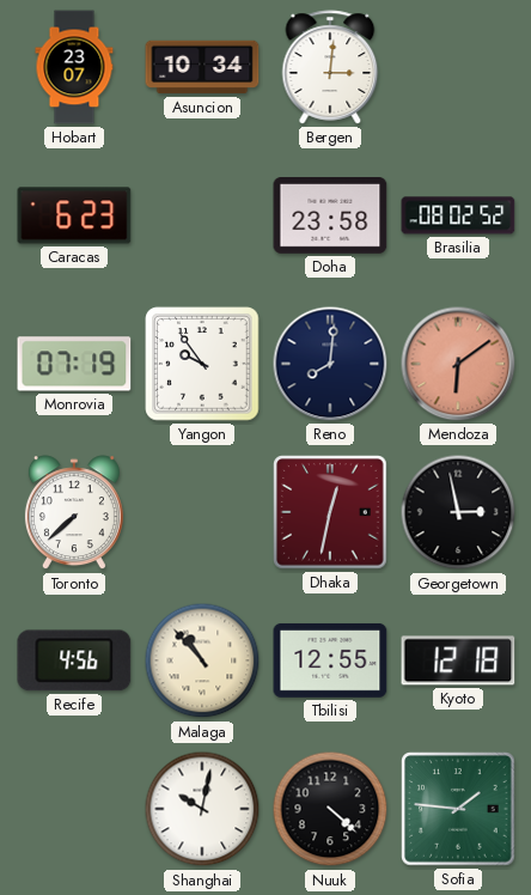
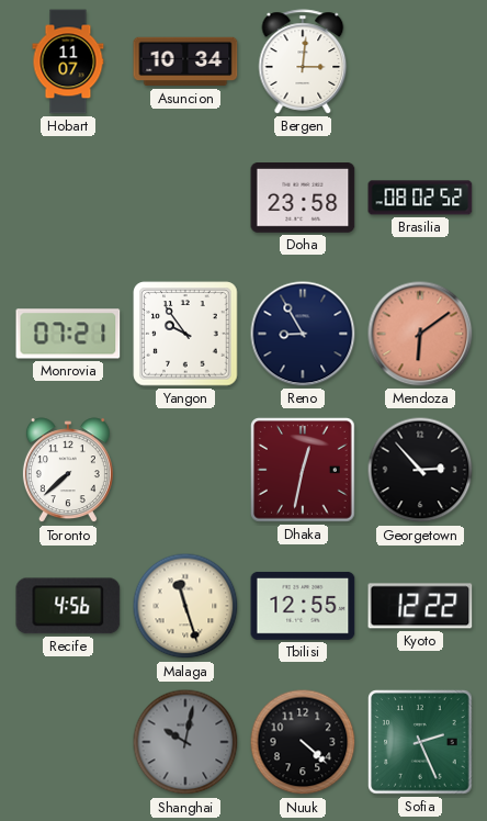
Hobart: 23:07 -> 11:07
Caracas: 6:23 -> none
Monrovia: 07:19 -> 07:21
Reno: 8:01 -> 8:55
Georgetown: 2:58 -> 2:53
Malaga: 10:53 -> 11:27
Kyoto: 12:18 -> 12:22
Shanghai dial: white -> grey
Sofia: 1:46 -> 2:26
